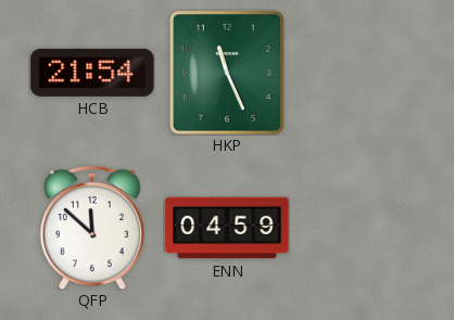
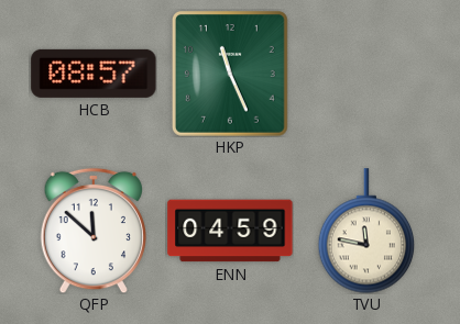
HCB: 21:54 -> 08:57
TVU: none -> 11:47
